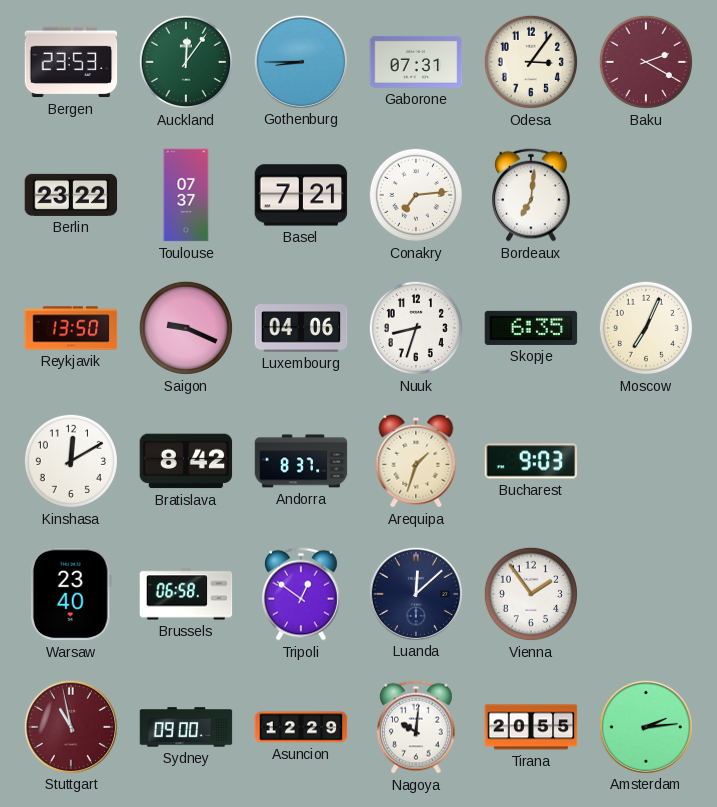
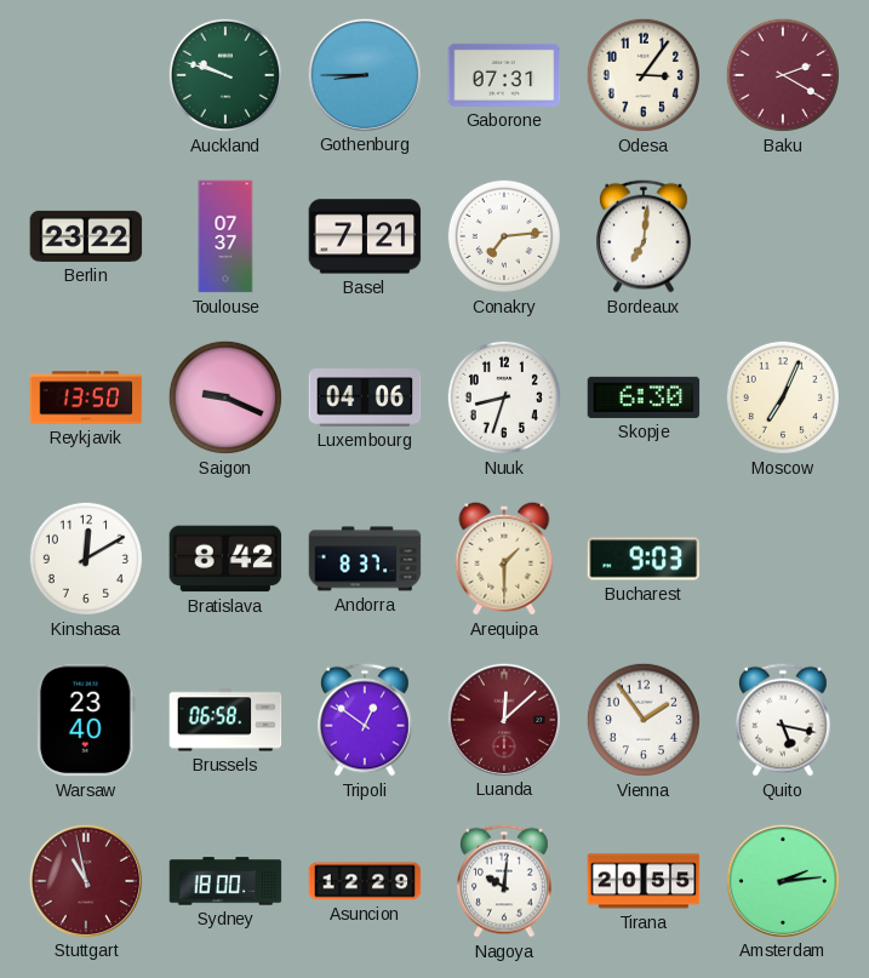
Bergen: 23:53 -> none
Auckland: 12:06 -> 9:48
Skopje: 6:35 -> 6:30
Arequipa: 1:33 -> 1:30
Luanda dial: navy -> burgundy
Quito: none -> 5:17
Sydney: 09:00 -> 18:00
